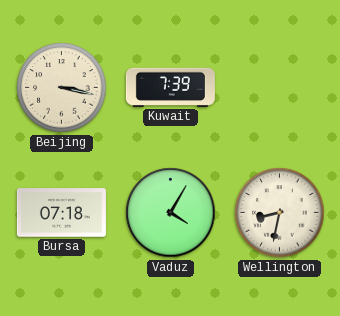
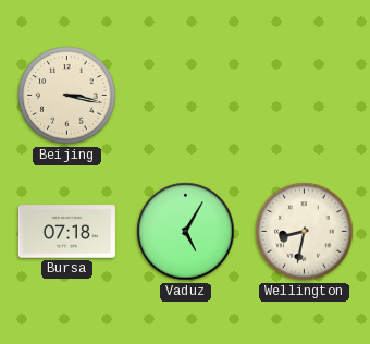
Kuwait: 7:39 -> none
Vaduz: 4:05 -> 5:05
